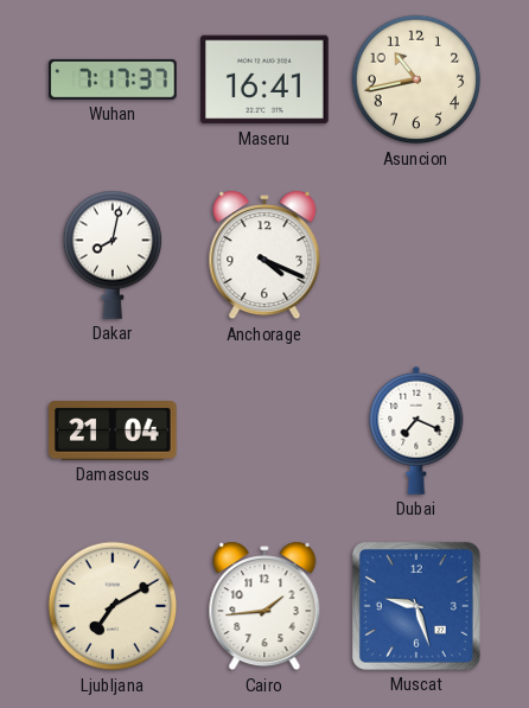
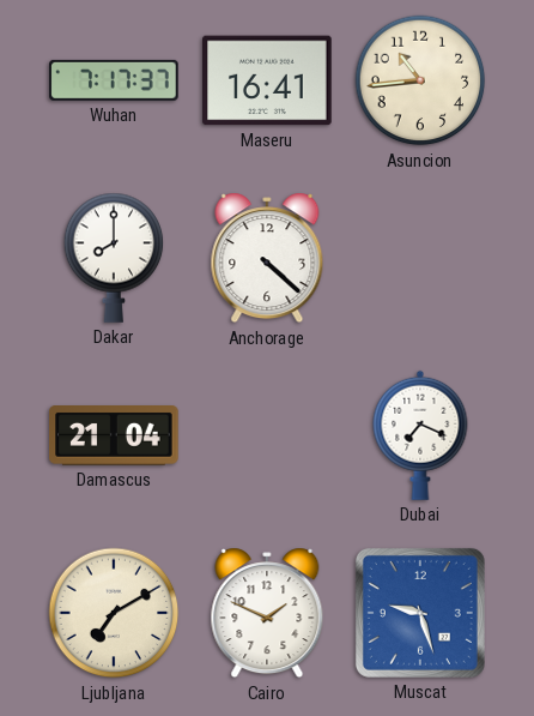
Asuncion: 10:43 -> 10:44
Dakar: 8:02 -> 8:00
Anchorage: 4:19 -> 4:22
Cairo: 1:44 -> 1:49
